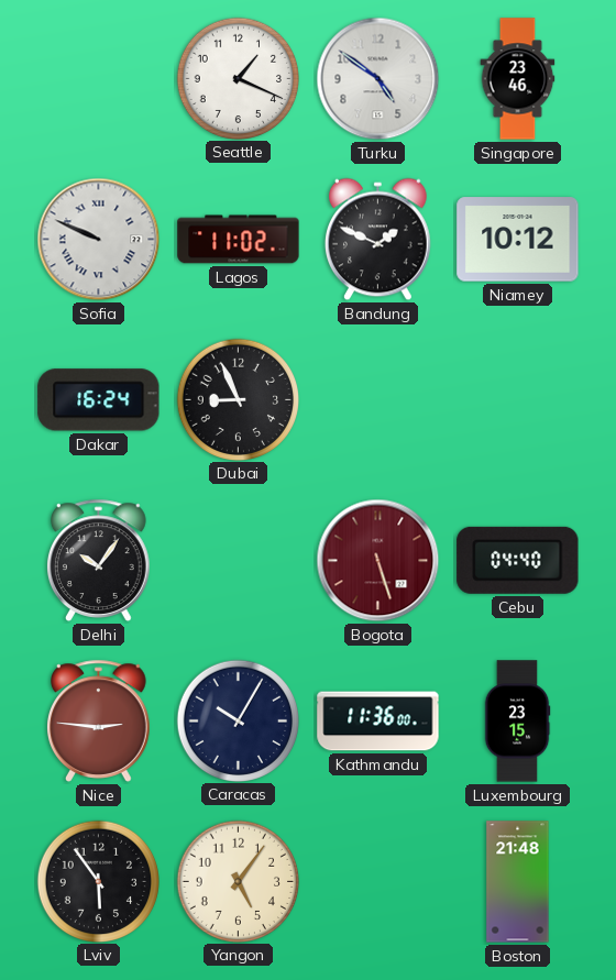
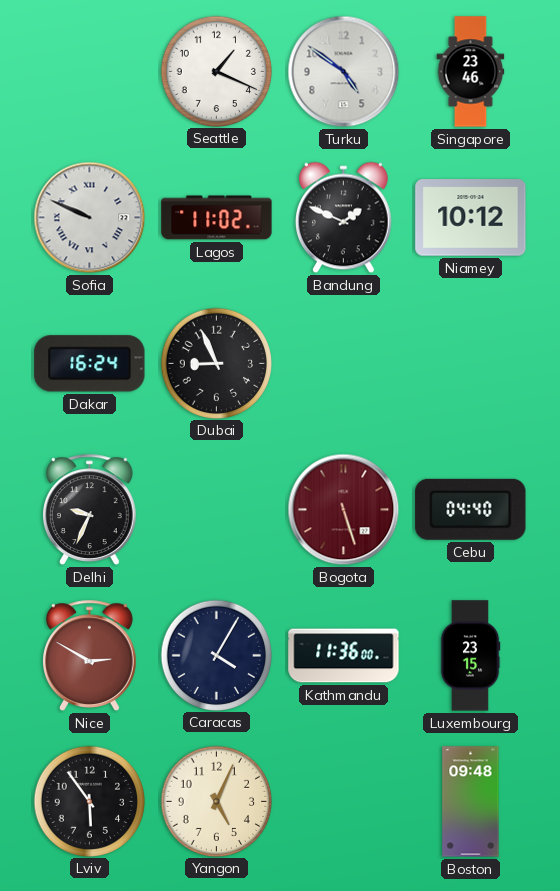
Delhi: 10:06 -> 9:34
Nice: 2:46 -> 2:50
Caracas: 10:05 -> 4:05
Yangon: 5:06 -> 5:04
Boston: 21:48 -> 09:48
